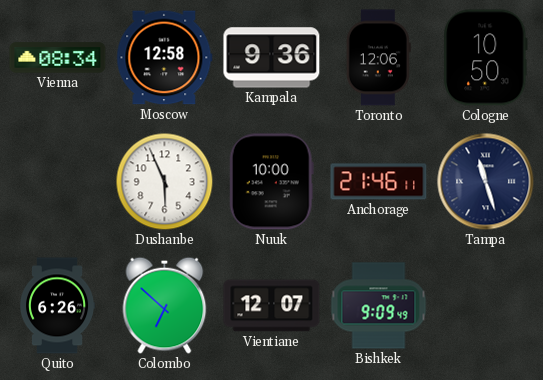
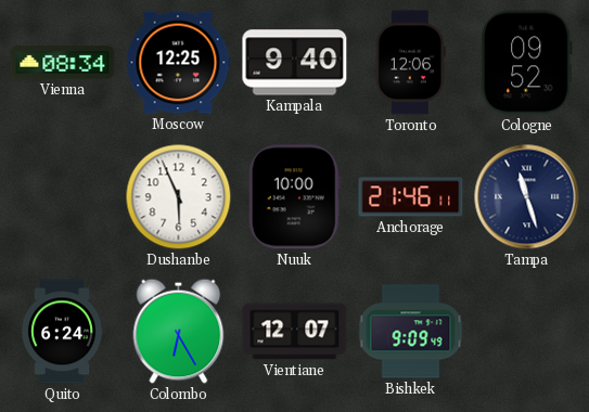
Moscow: 12:58 -> 12:25
Kampala: 9:36 -> 9:40
Cologne: 10:50 -> 09:52
Quito: 6:26 -> 6:24
Colombo: 6:52 -> 6:25
